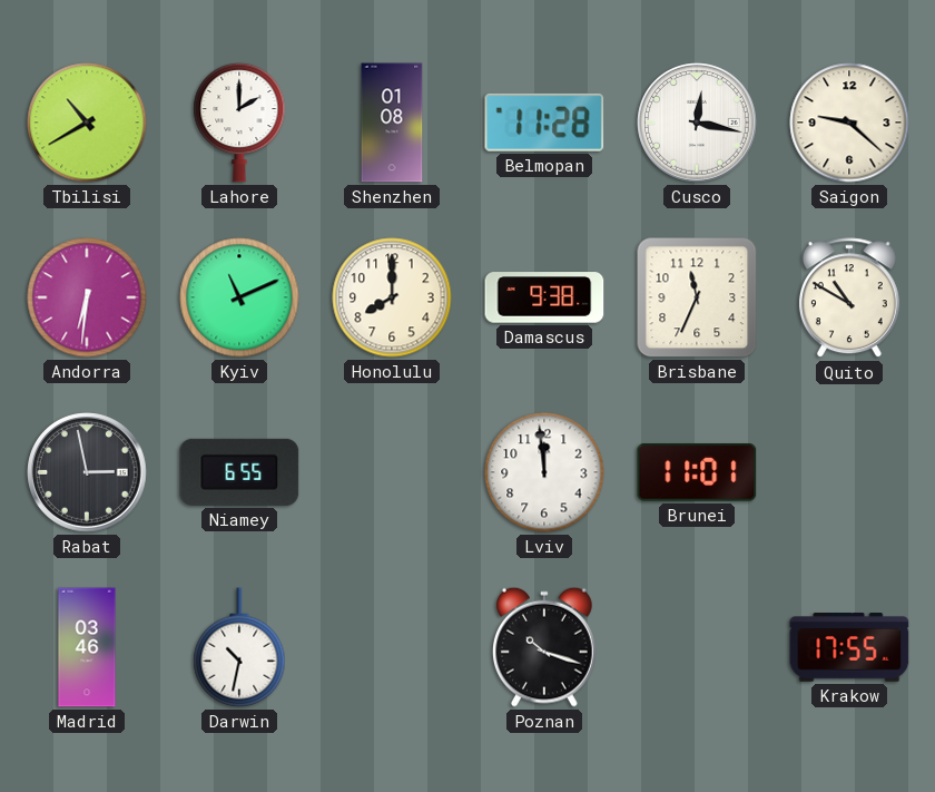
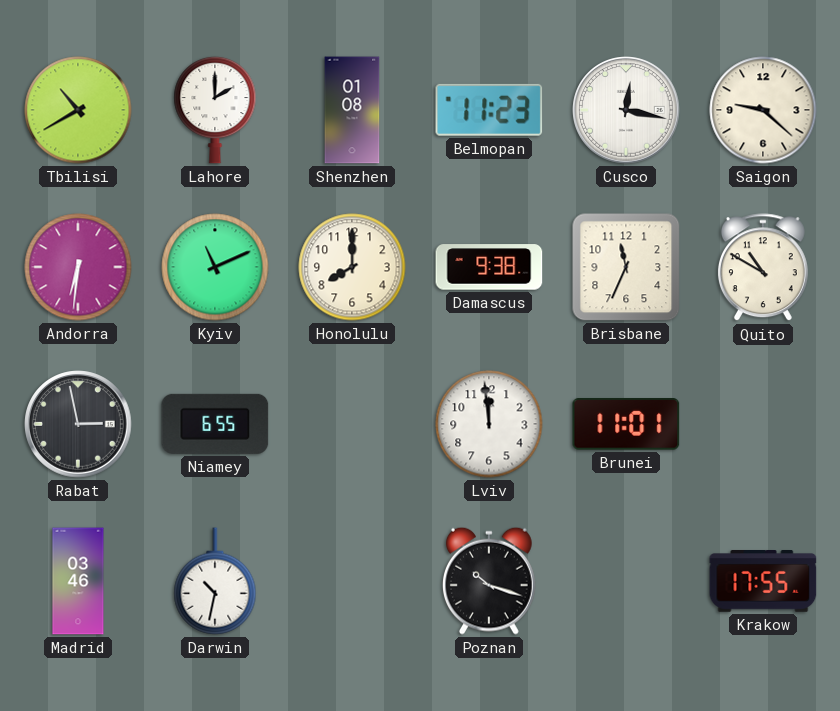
Belmopan: 11:28 -> 11:23
